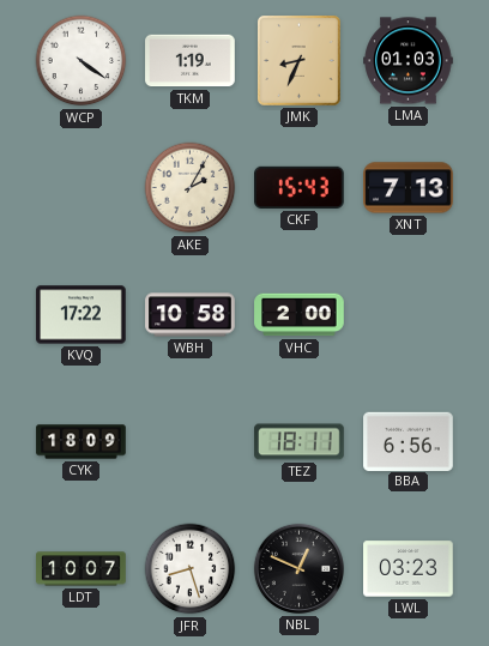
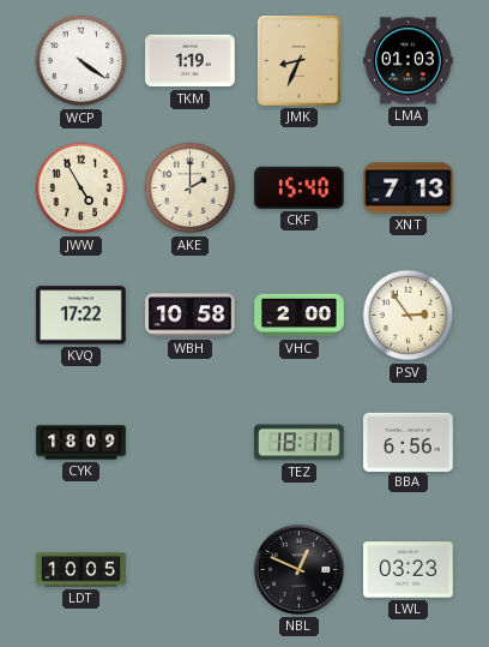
JWW: none -> 4:55
AKE: 2:05 -> 2:00
CKF: 15:43 -> 15:40
PSV: none -> 2:54
LDT: 10:07 -> 10:05
JFR: 8:27 -> none
